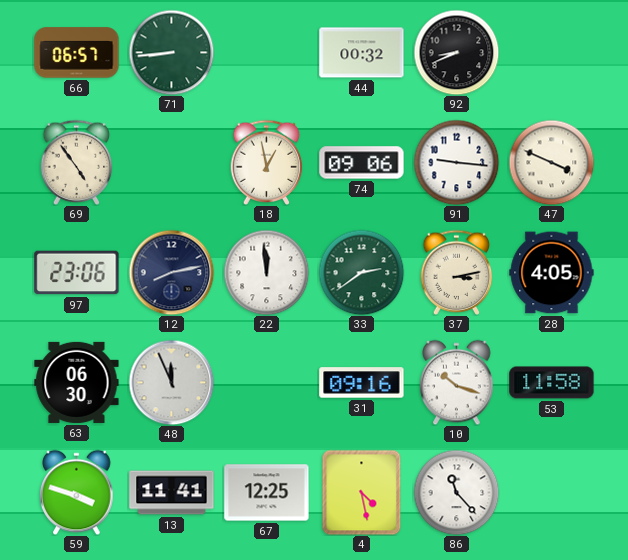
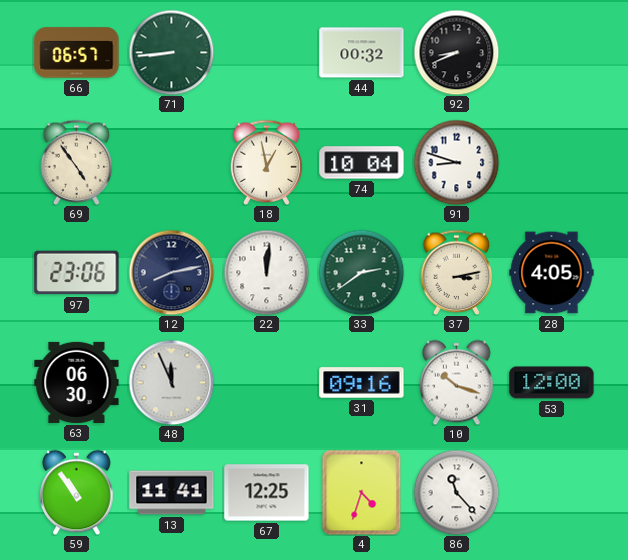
74: 09:06 -> 10:04
91: 9:16 -> 8:48
47: 3:49 -> none
22: 11:59 -> 12:01
53: 11:58 -> 12:00
59: 3:48 -> 10:54
4: 4:28 -> 4:33
